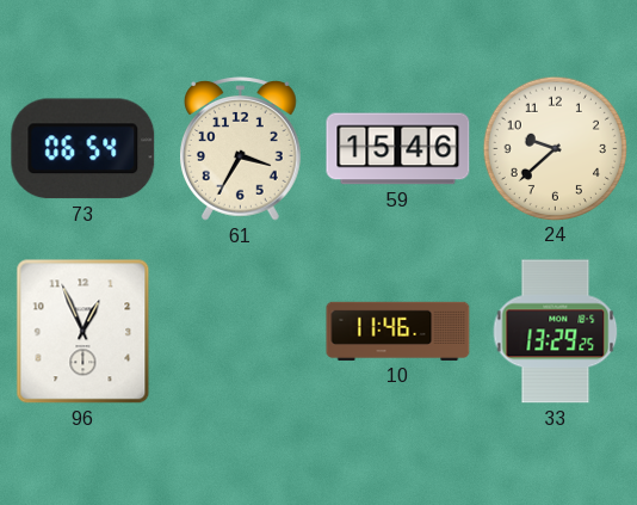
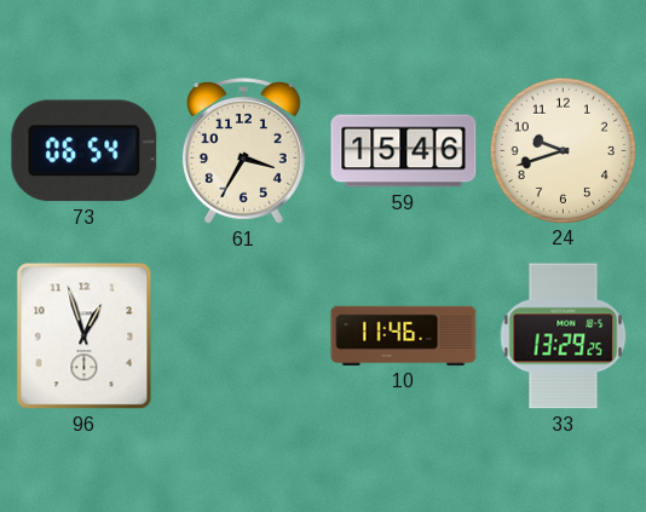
24: 9:38 -> 9:42
96: 12:56 -> 12:57
